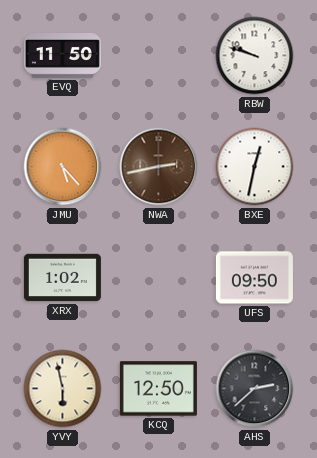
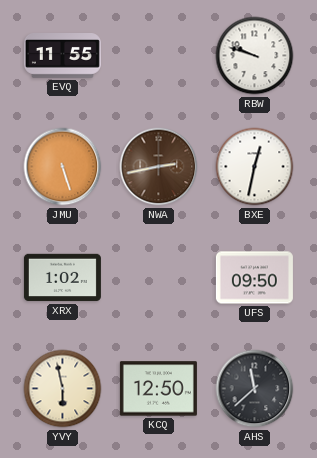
EVQ: 11:50 -> 11:55
JMU: 5:23 -> 5:27
AHS: 2:38 -> 11:38
